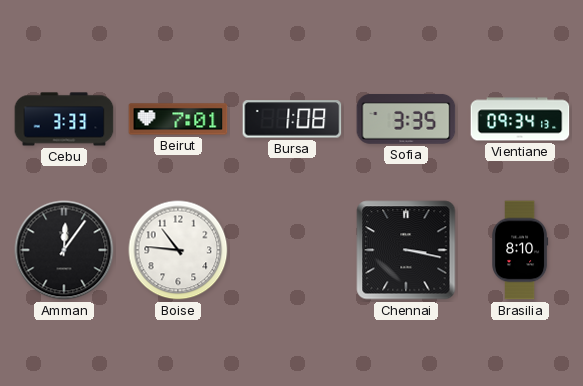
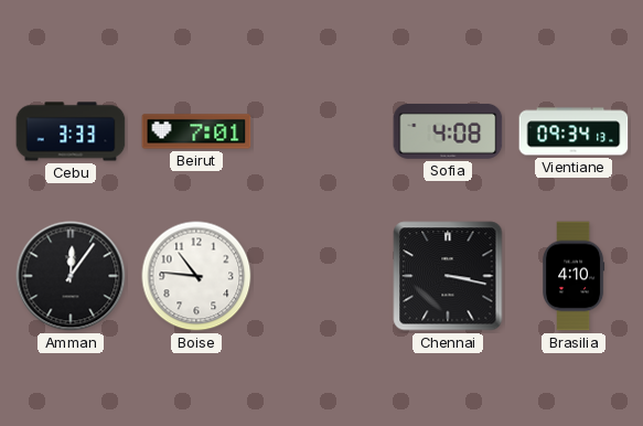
Bursa: 1:08 -> none
Sofia: 3:35 -> 4:08
Brasilia: 8:10 -> 4:10
